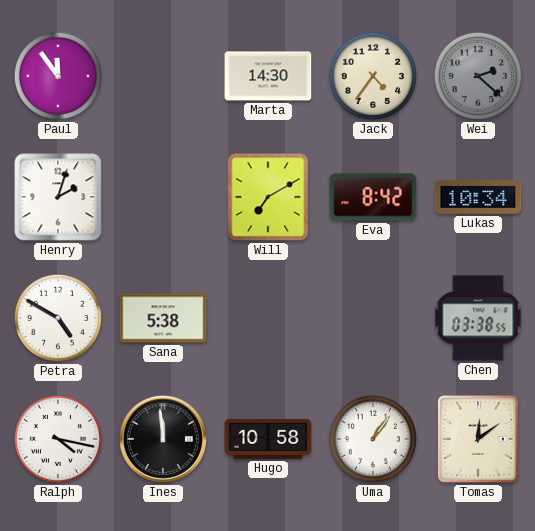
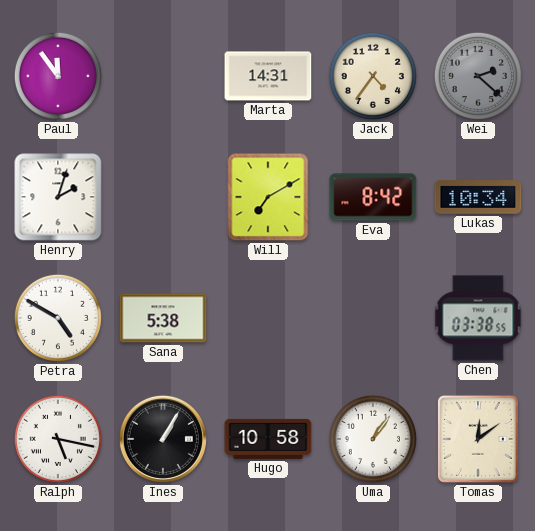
Marta: 14:30 -> 14:31
Ralph: 4:17 -> 5:17
Ines: 11:59 -> 1:05
